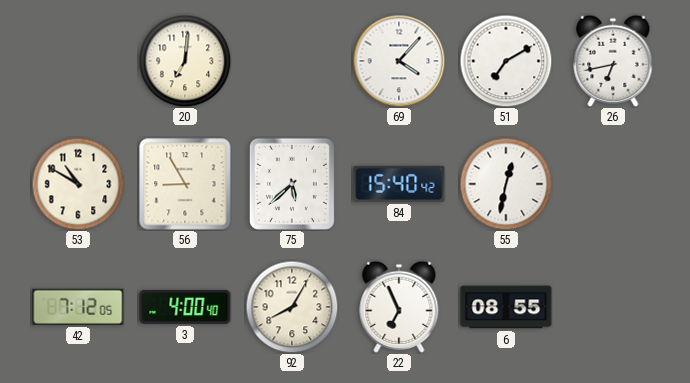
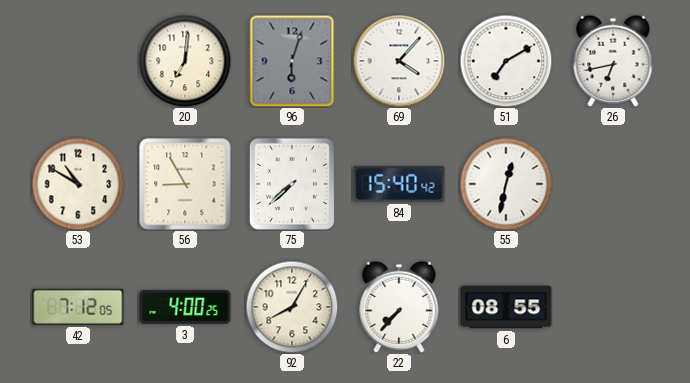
96: none -> 6:03
75: 5:38 -> 7:38
3: 4:00:40 -> 4:00:25
22: 6:56 -> 7:37
